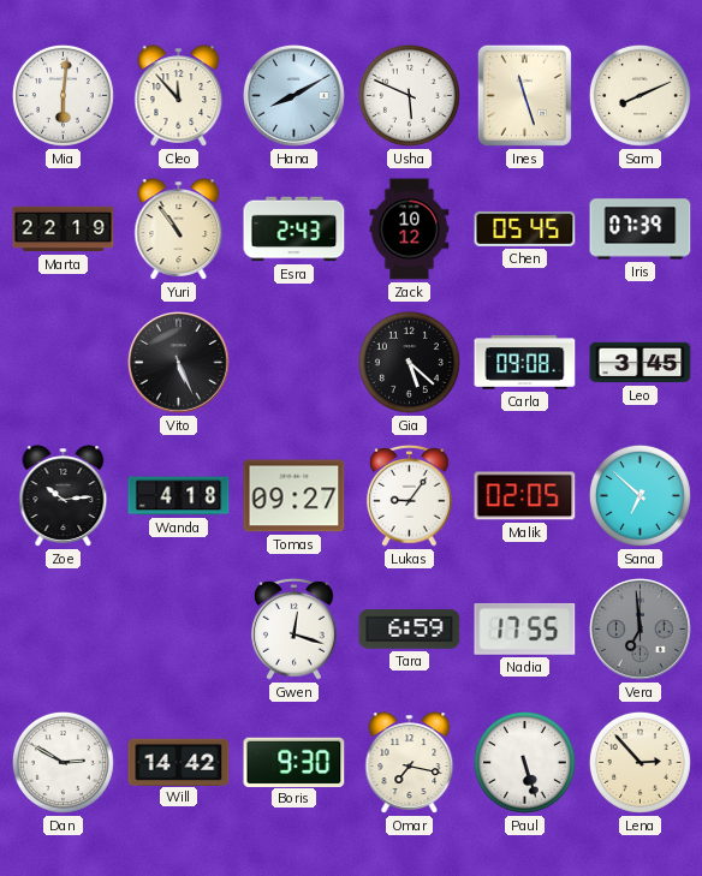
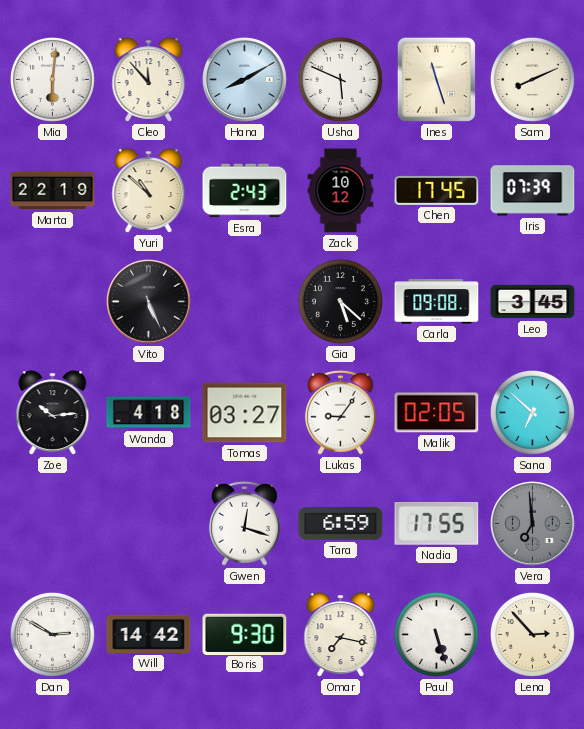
Yuri: 10:54 -> 10:52
Chen: 05:45 -> 17:45
Tomas: 09:27 -> 03:27
